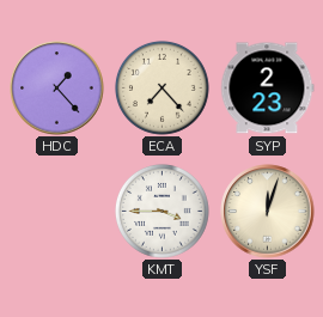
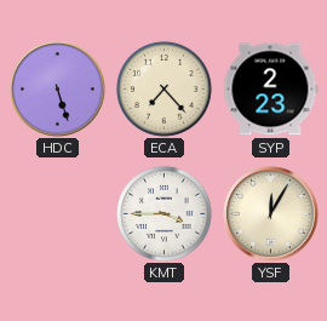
HDC: 1:23 -> 5:27
YSF: 12:03 -> 12:05
